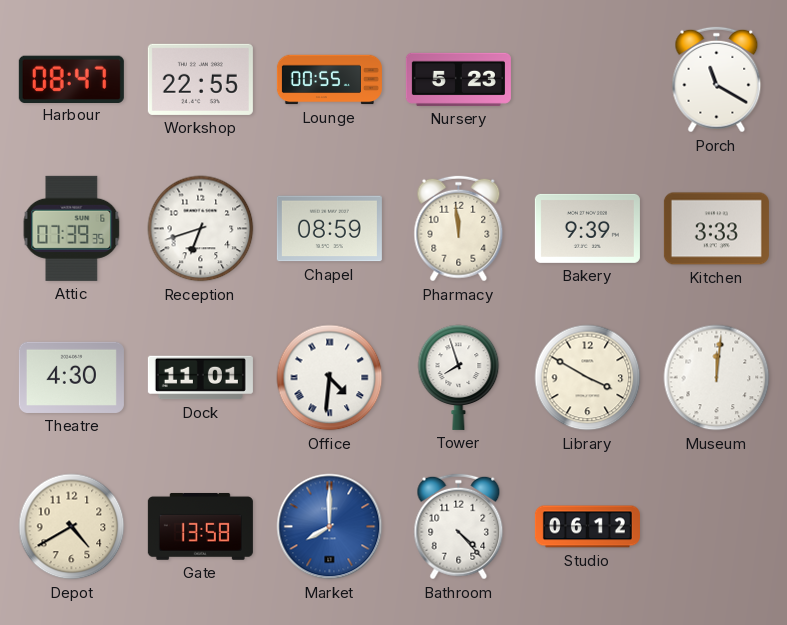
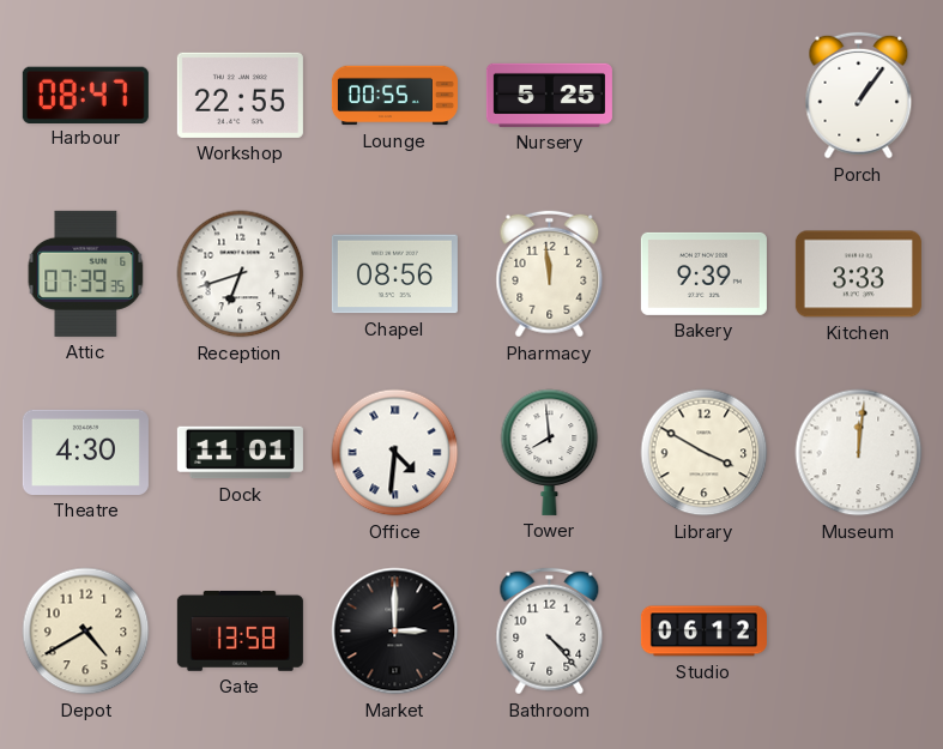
Nursery: 5:23 -> 5:25
Porch: 11:20 -> 1:06
Chapel: 08:59 -> 08:56
Tower: 7:57 -> 7:59
Market: 8:00 -> 3:00
Market dial: blue -> black
